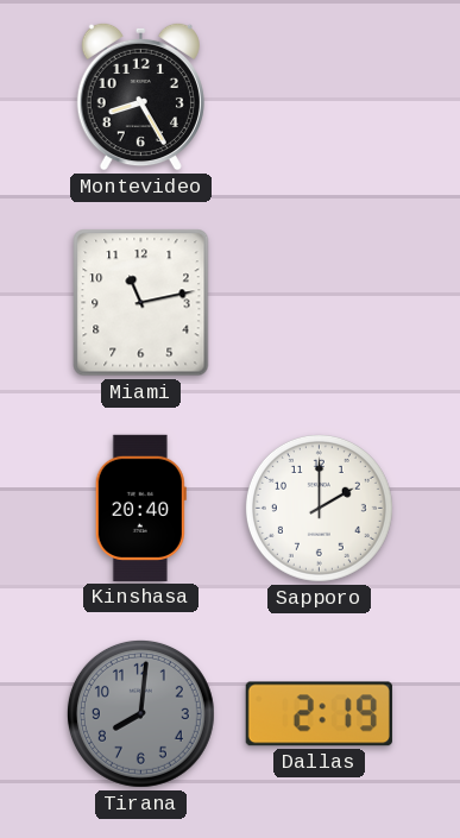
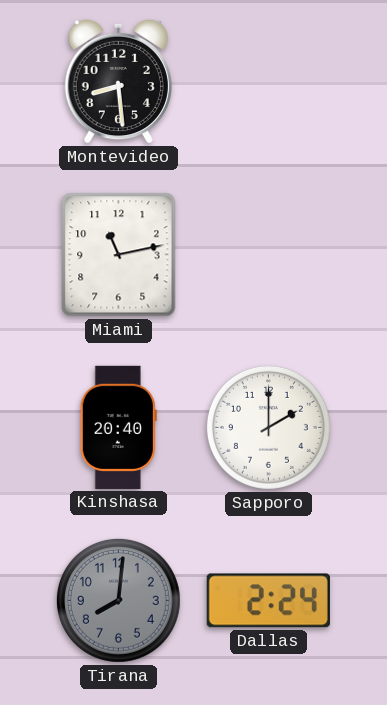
Montevideo: 8:25 -> 8:29
Dallas: 2:19 -> 2:24
